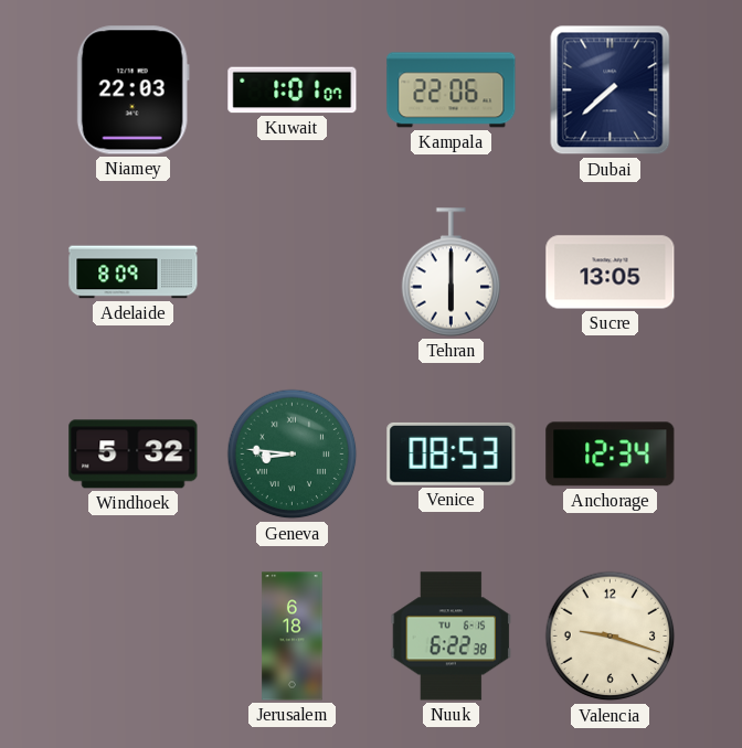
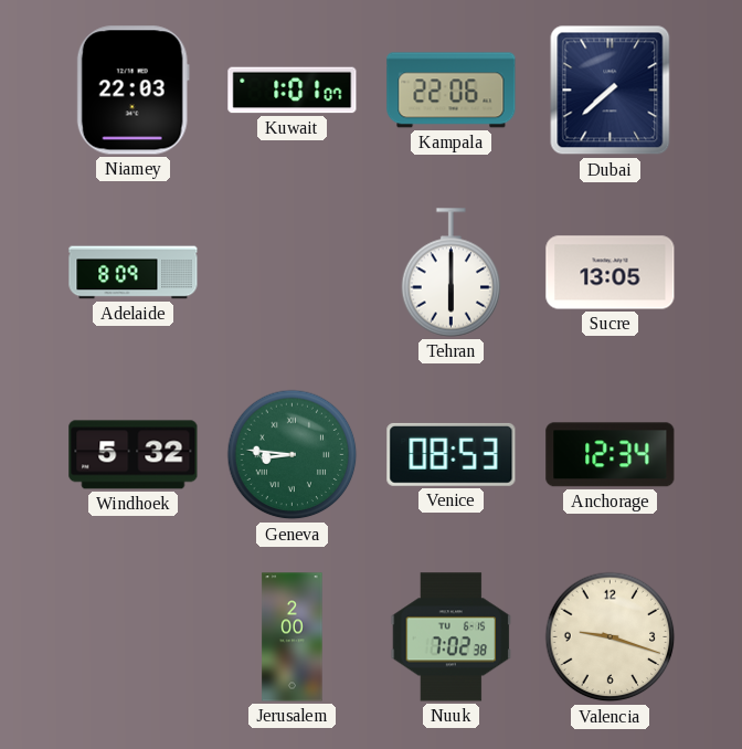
Jerusalem: 6:18 -> 2:00
Nuuk: 6:22 -> 7:02
